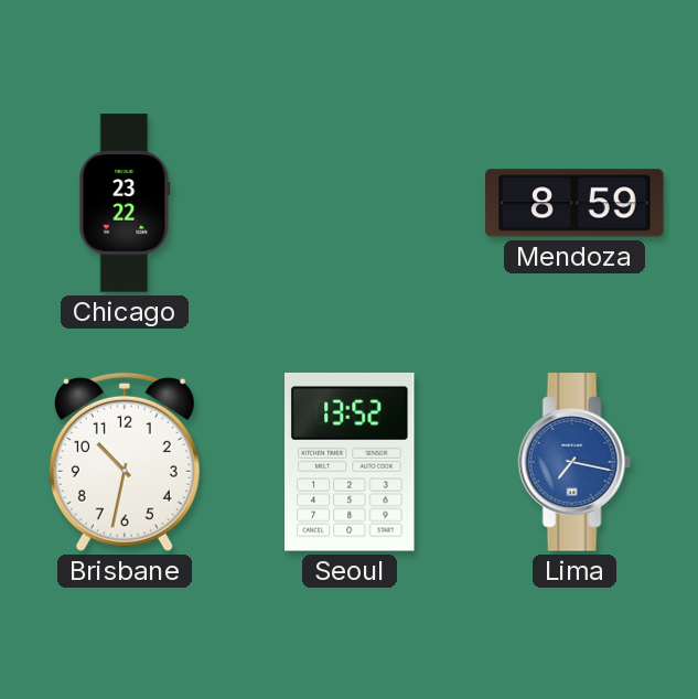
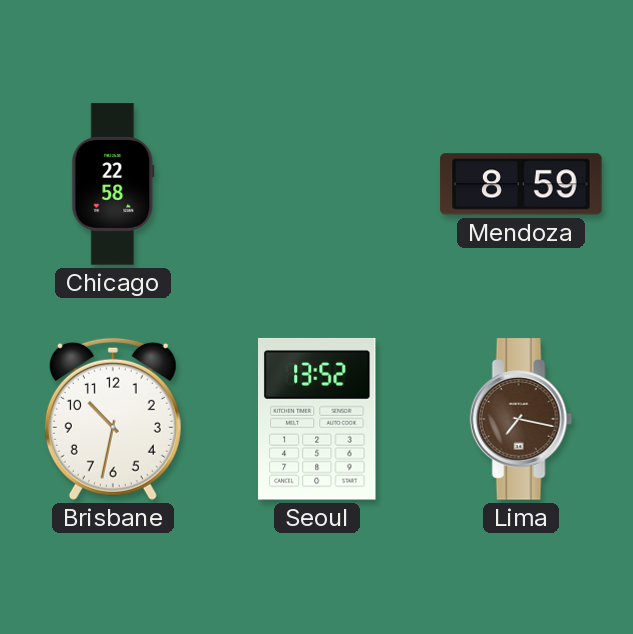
Chicago: 23:22 -> 22:58
Lima dial: blue -> brown
